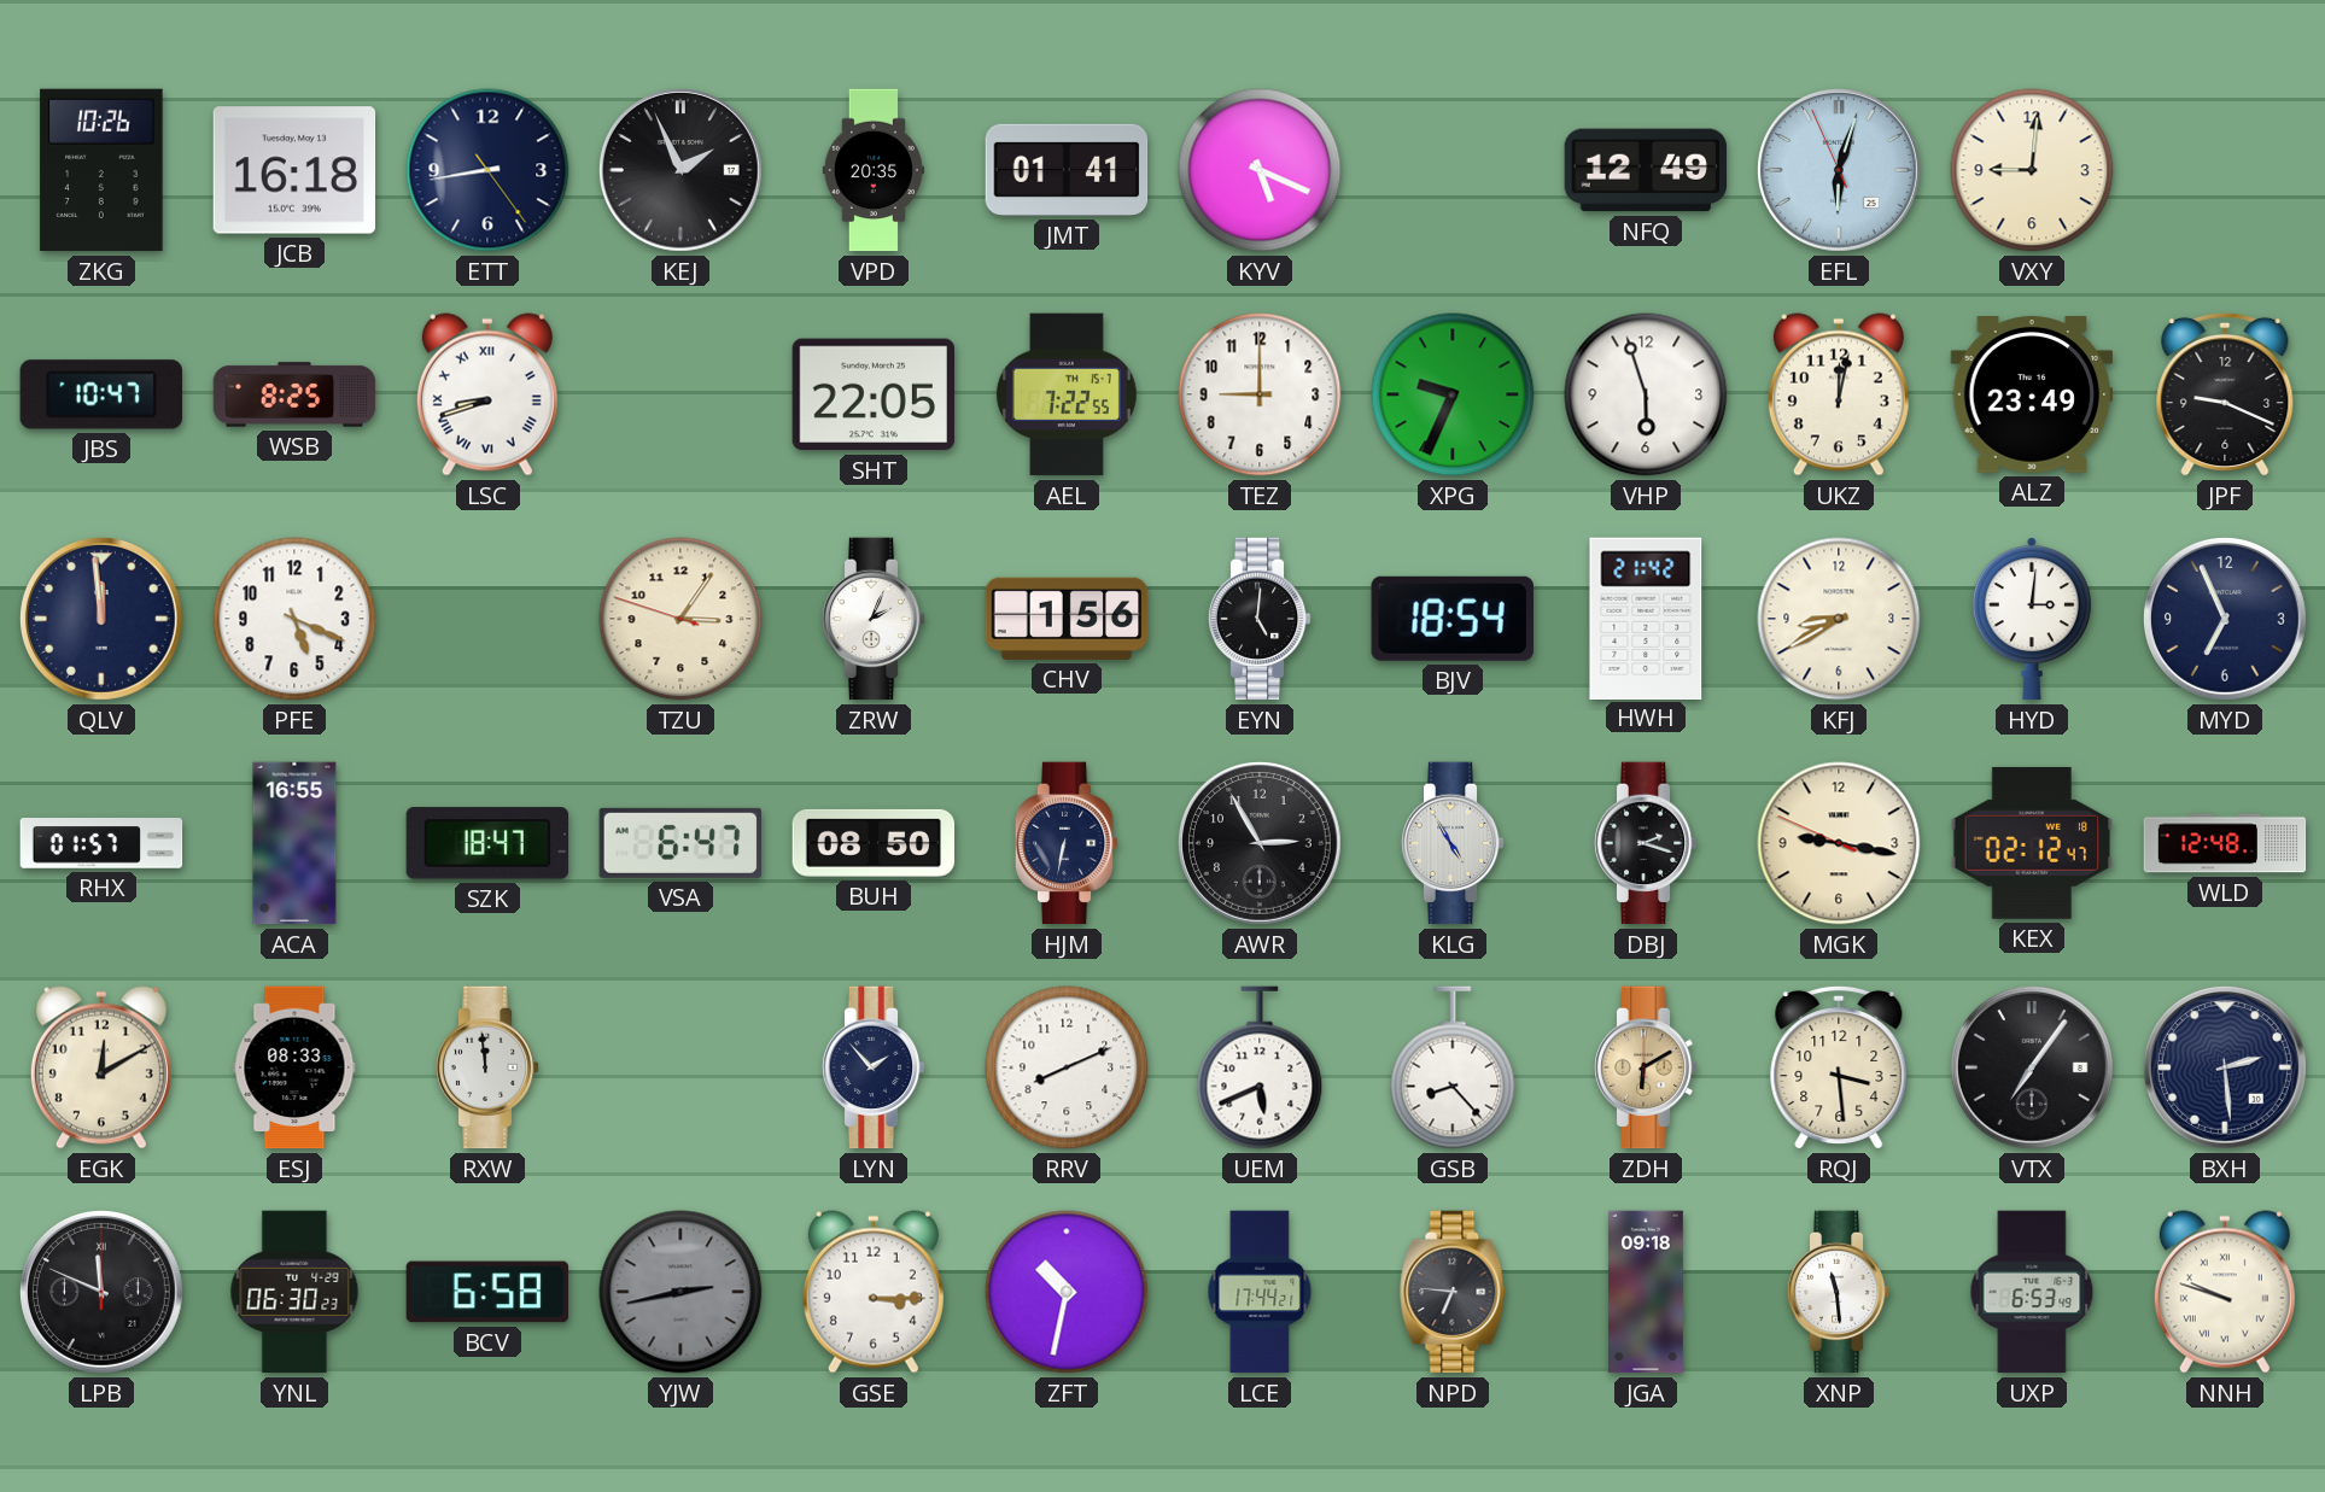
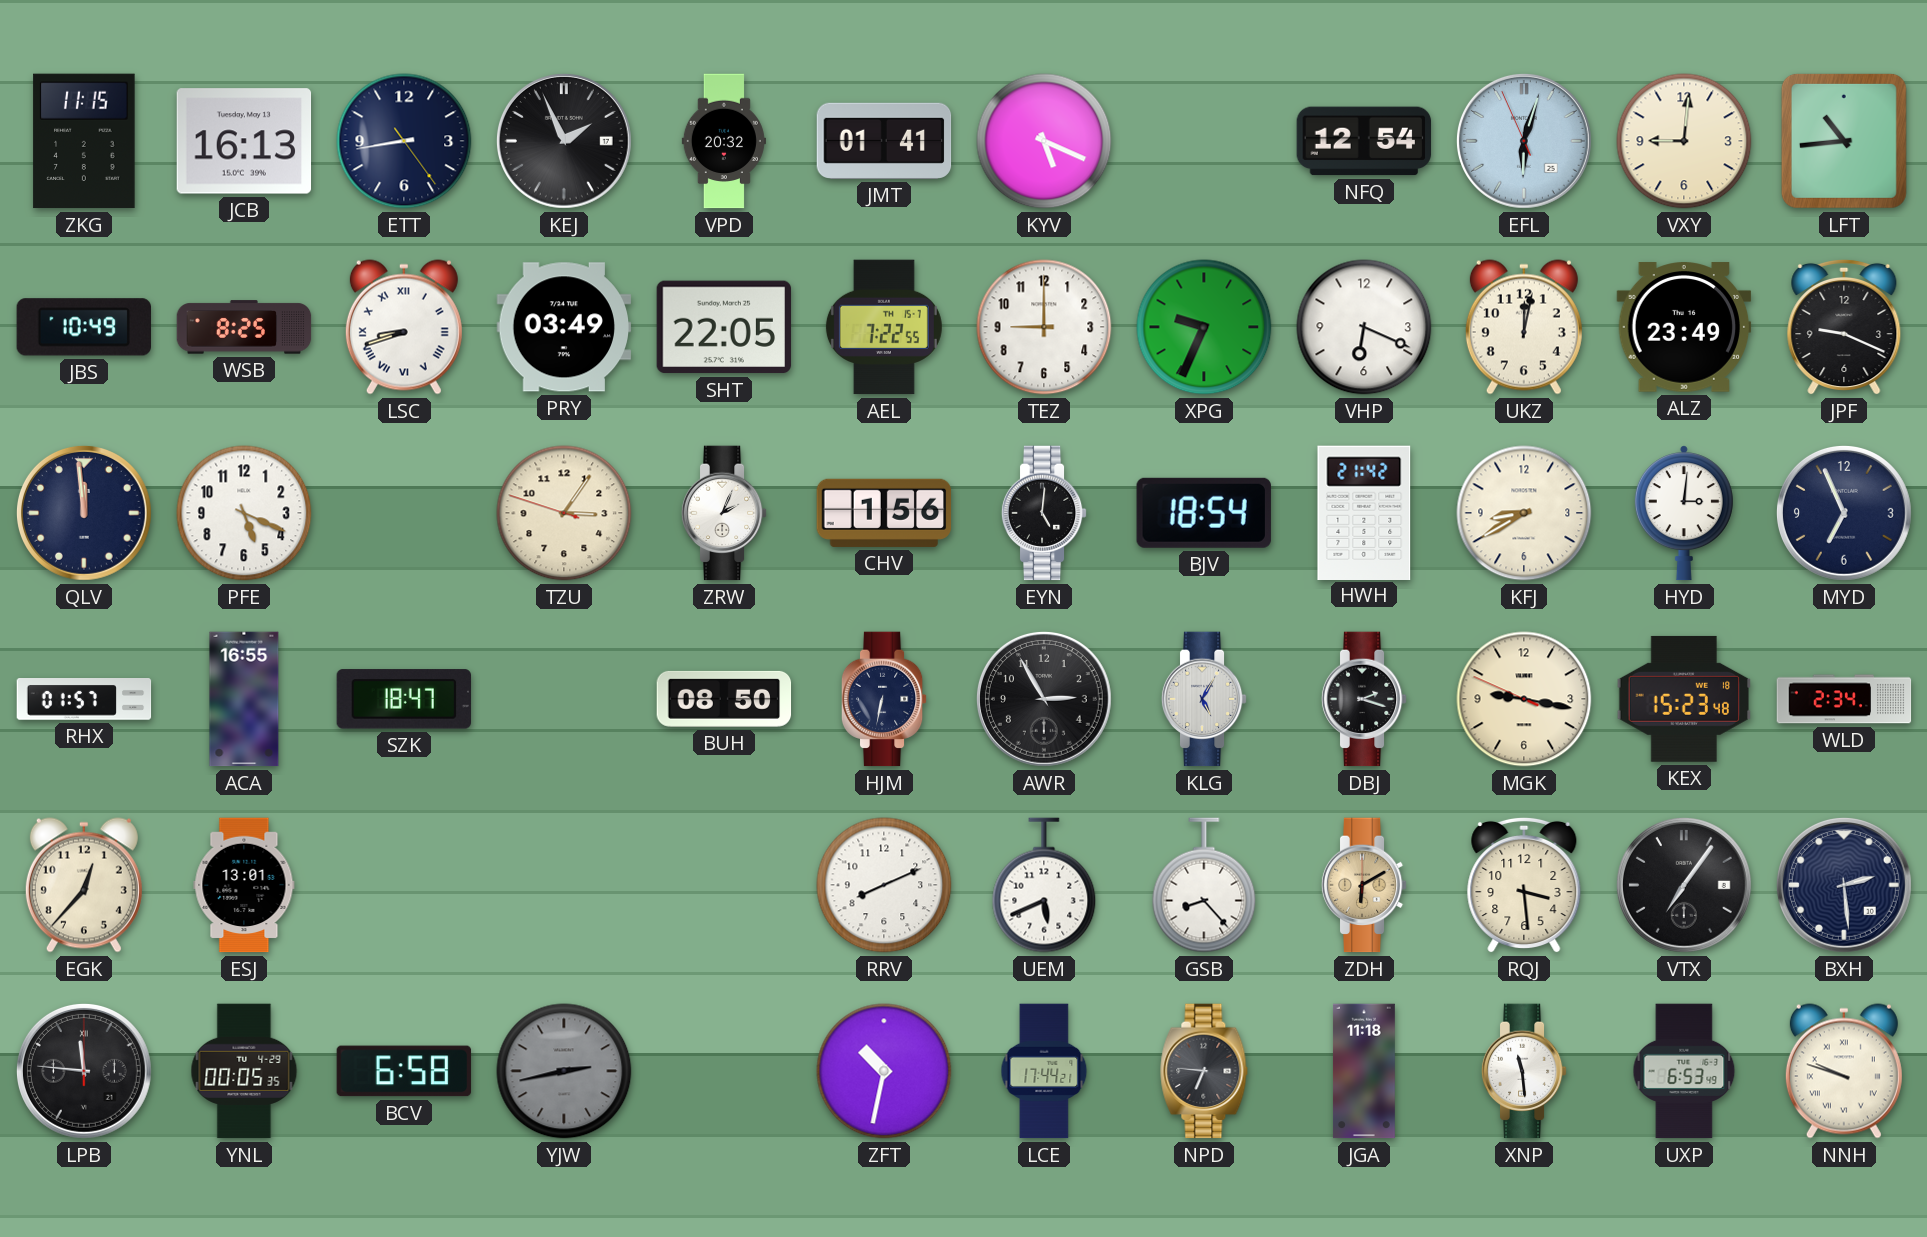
ZKG: 10:26 -> 11:15
JCB: 16:18 -> 16:13
VPD: 20:35 -> 20:32
NFQ: 12:49 -> 12:54
LFT: none -> 10:44
JBS: 10:47 -> 10:49
PRY: none -> 03:49
VHP: 5:57 -> 6:19
VSA: 6:47 -> none
KLG: 4:55 -> 5:05
KEX: 02:12 -> 15:23
WLD: 12:48 -> 2:34
EGK: 12:10 -> 12:37
ESJ: 08:33 -> 13:01
RXW: 11:59 -> none
LYN: 1:53 -> none
LPB: 11:49 -> 11:46
YNL: 06:30 -> 00:05
GSE: 3:15 -> none
JGA: 09:18 -> 11:18
